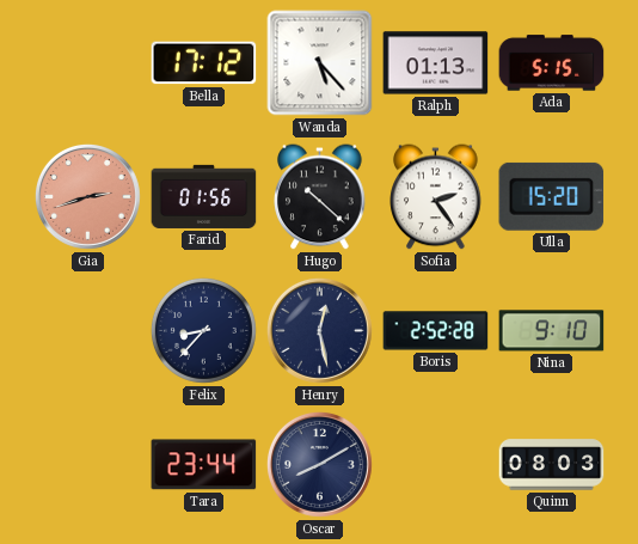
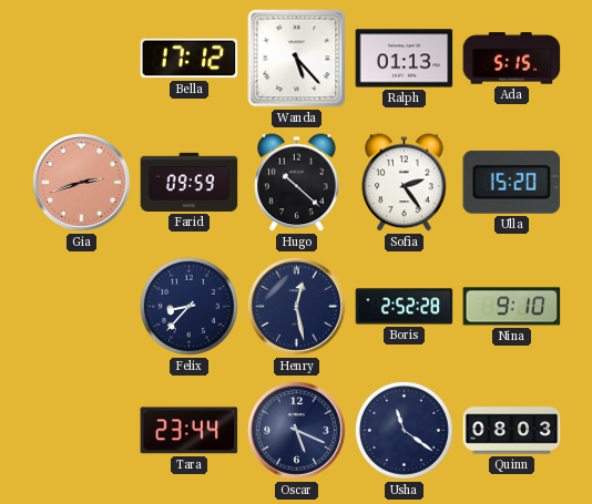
Farid: 01:56 -> 09:59
Oscar: 8:10 -> 5:19
Usha: none -> 11:21
